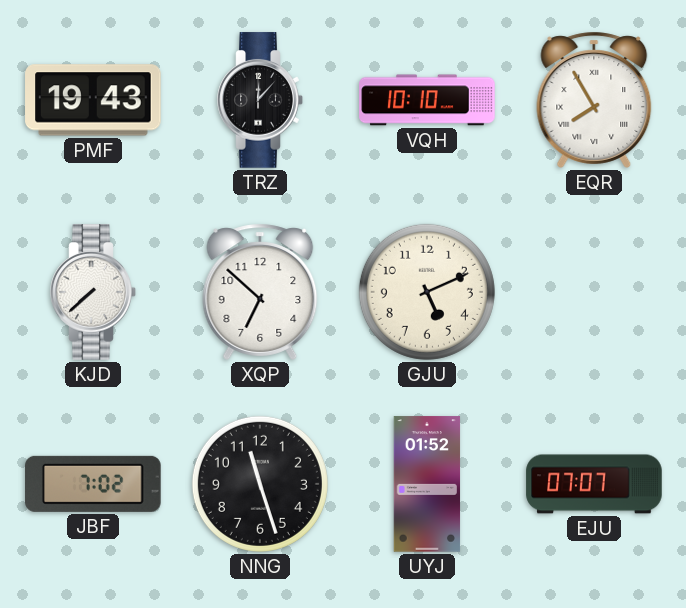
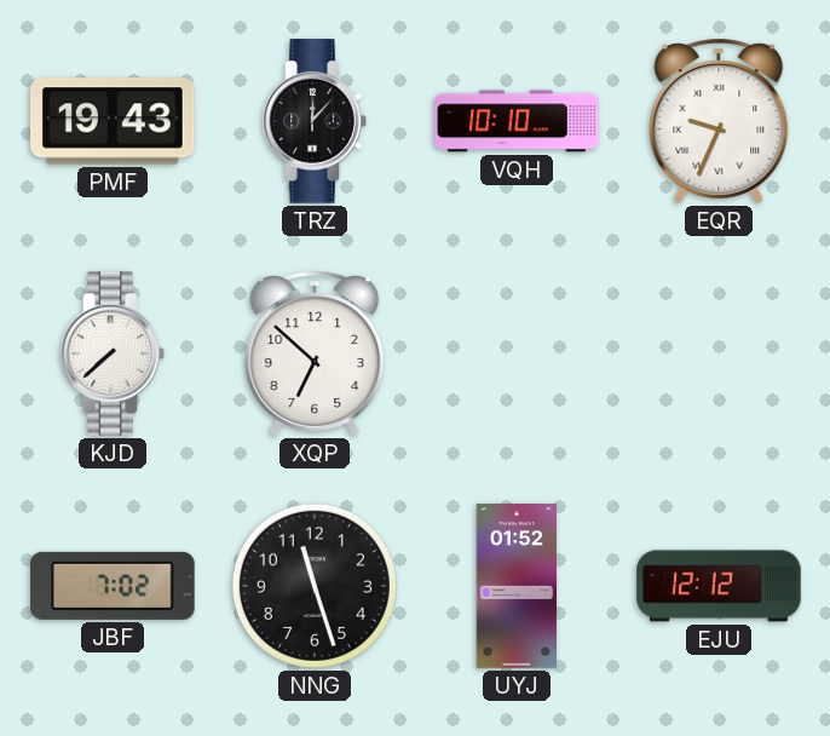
EQR: 7:55 -> 9:34
GJU: 5:11 -> none
EJU: 07:07 -> 12:12
